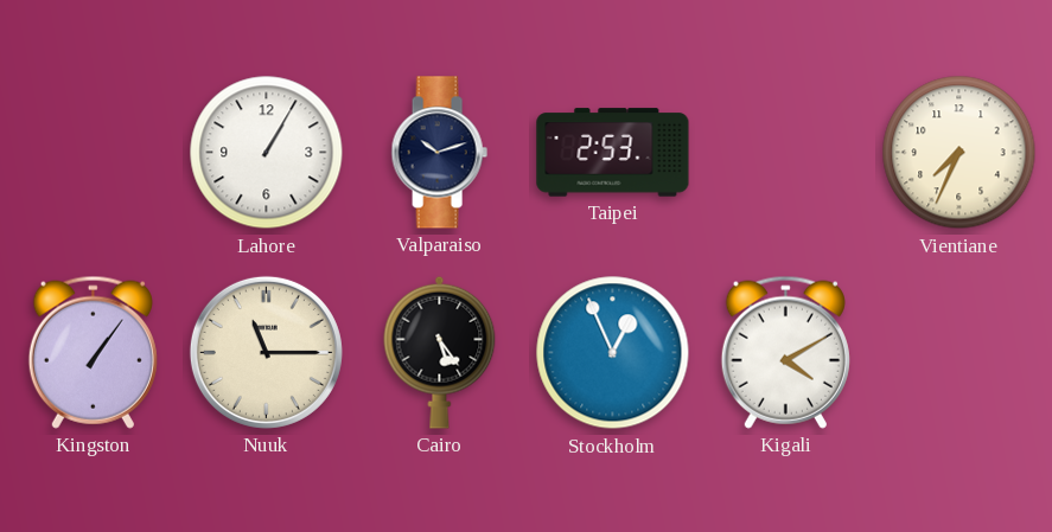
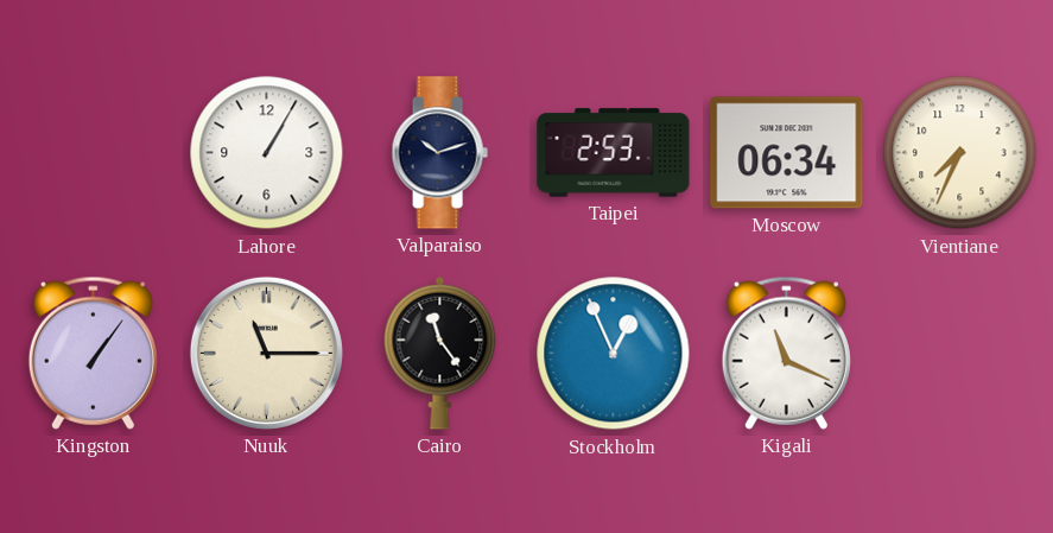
Moscow: none -> 06:34
Cairo: 5:24 -> 11:24
Kigali: 4:10 -> 11:19
